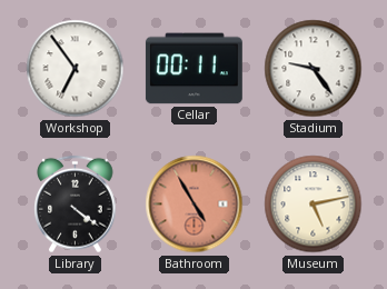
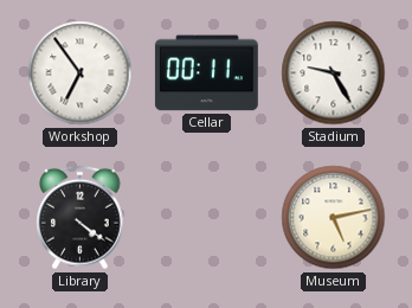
Stadium: 9:24 -> 9:25
Bathroom: 4:55 -> none
